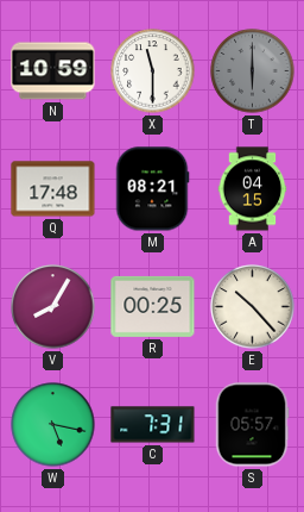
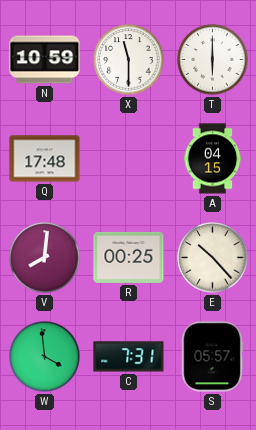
T dial: grey -> white
M: 08:21 -> none
V: 8:05 -> 8:01
W: 5:17 -> 3:59
